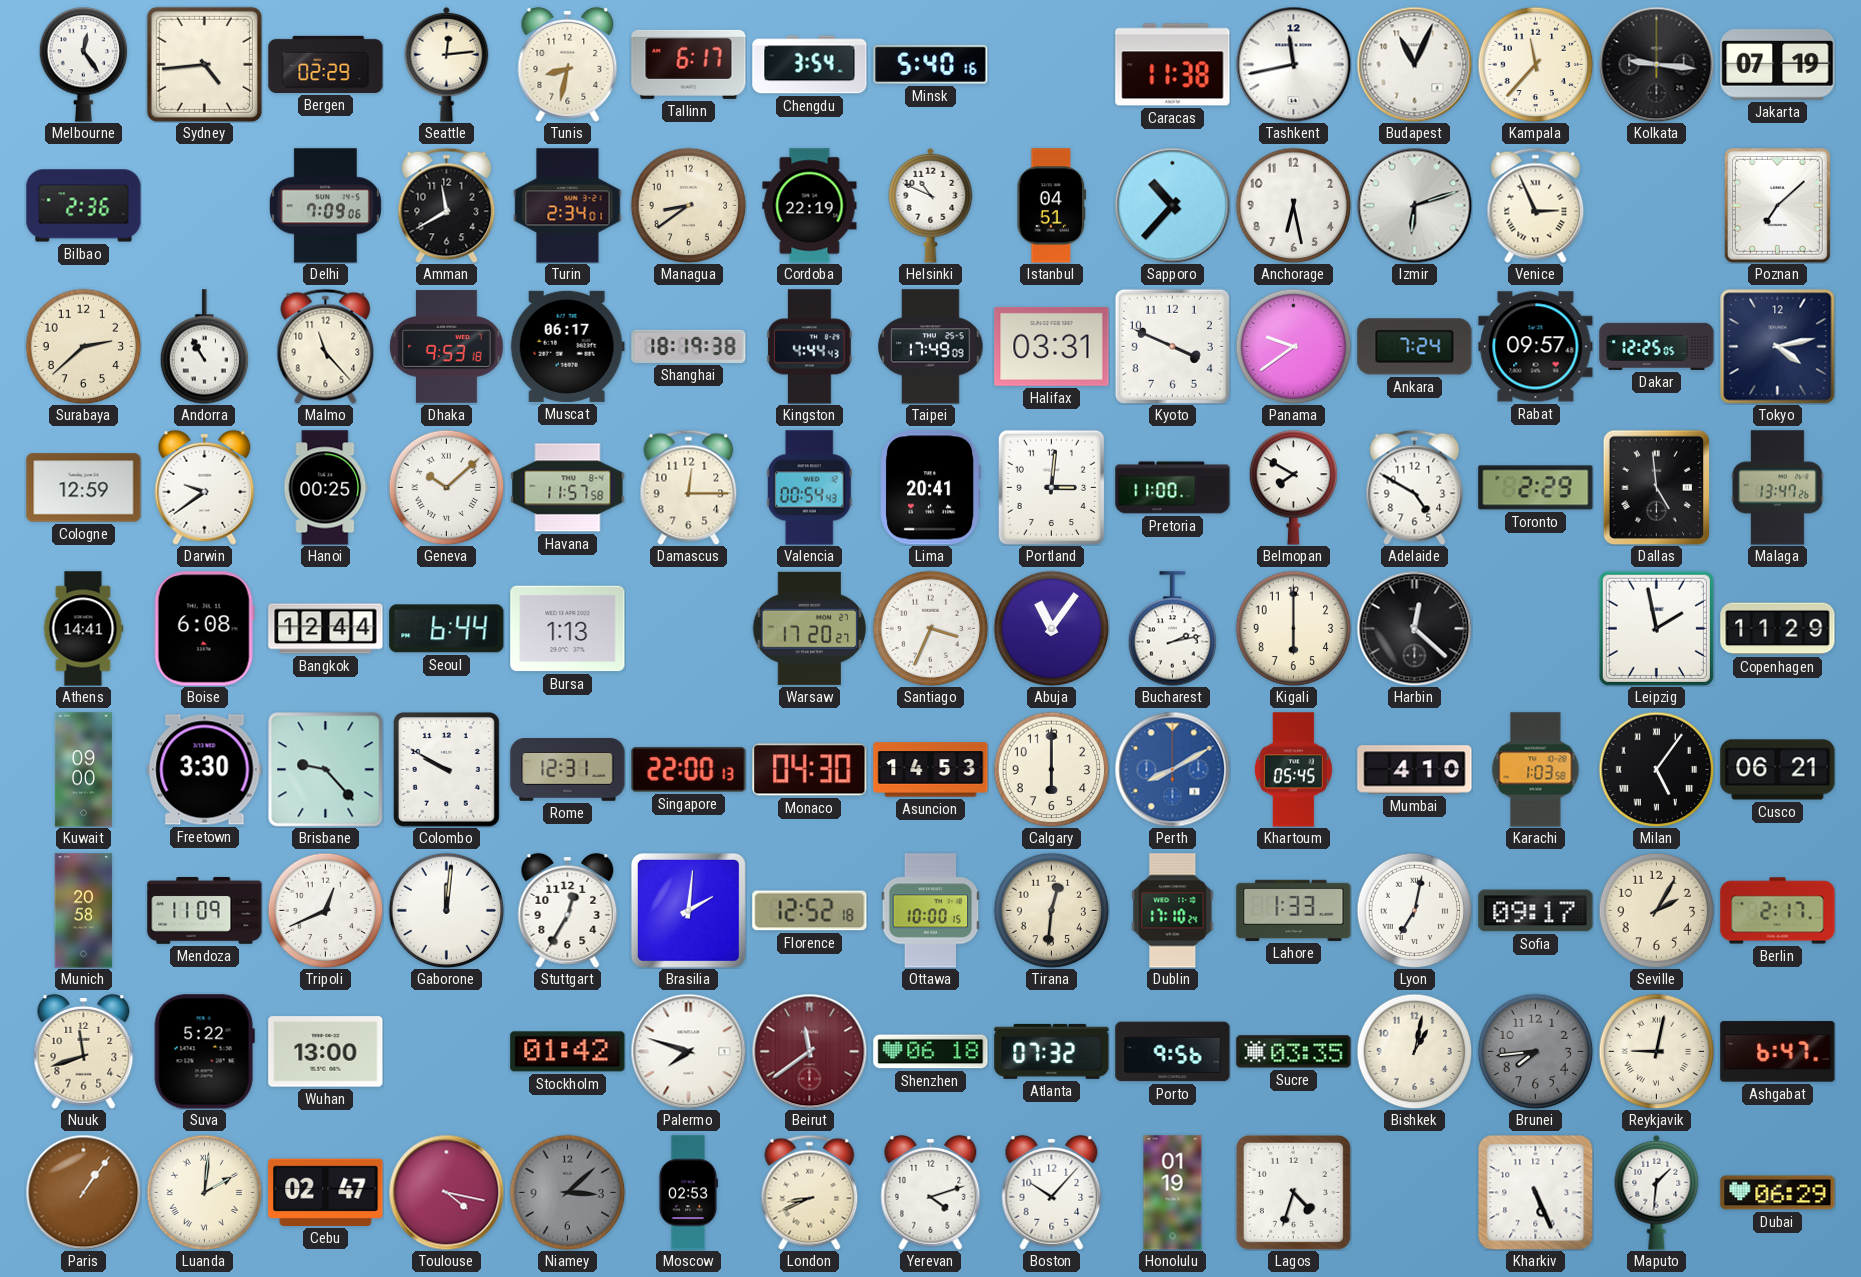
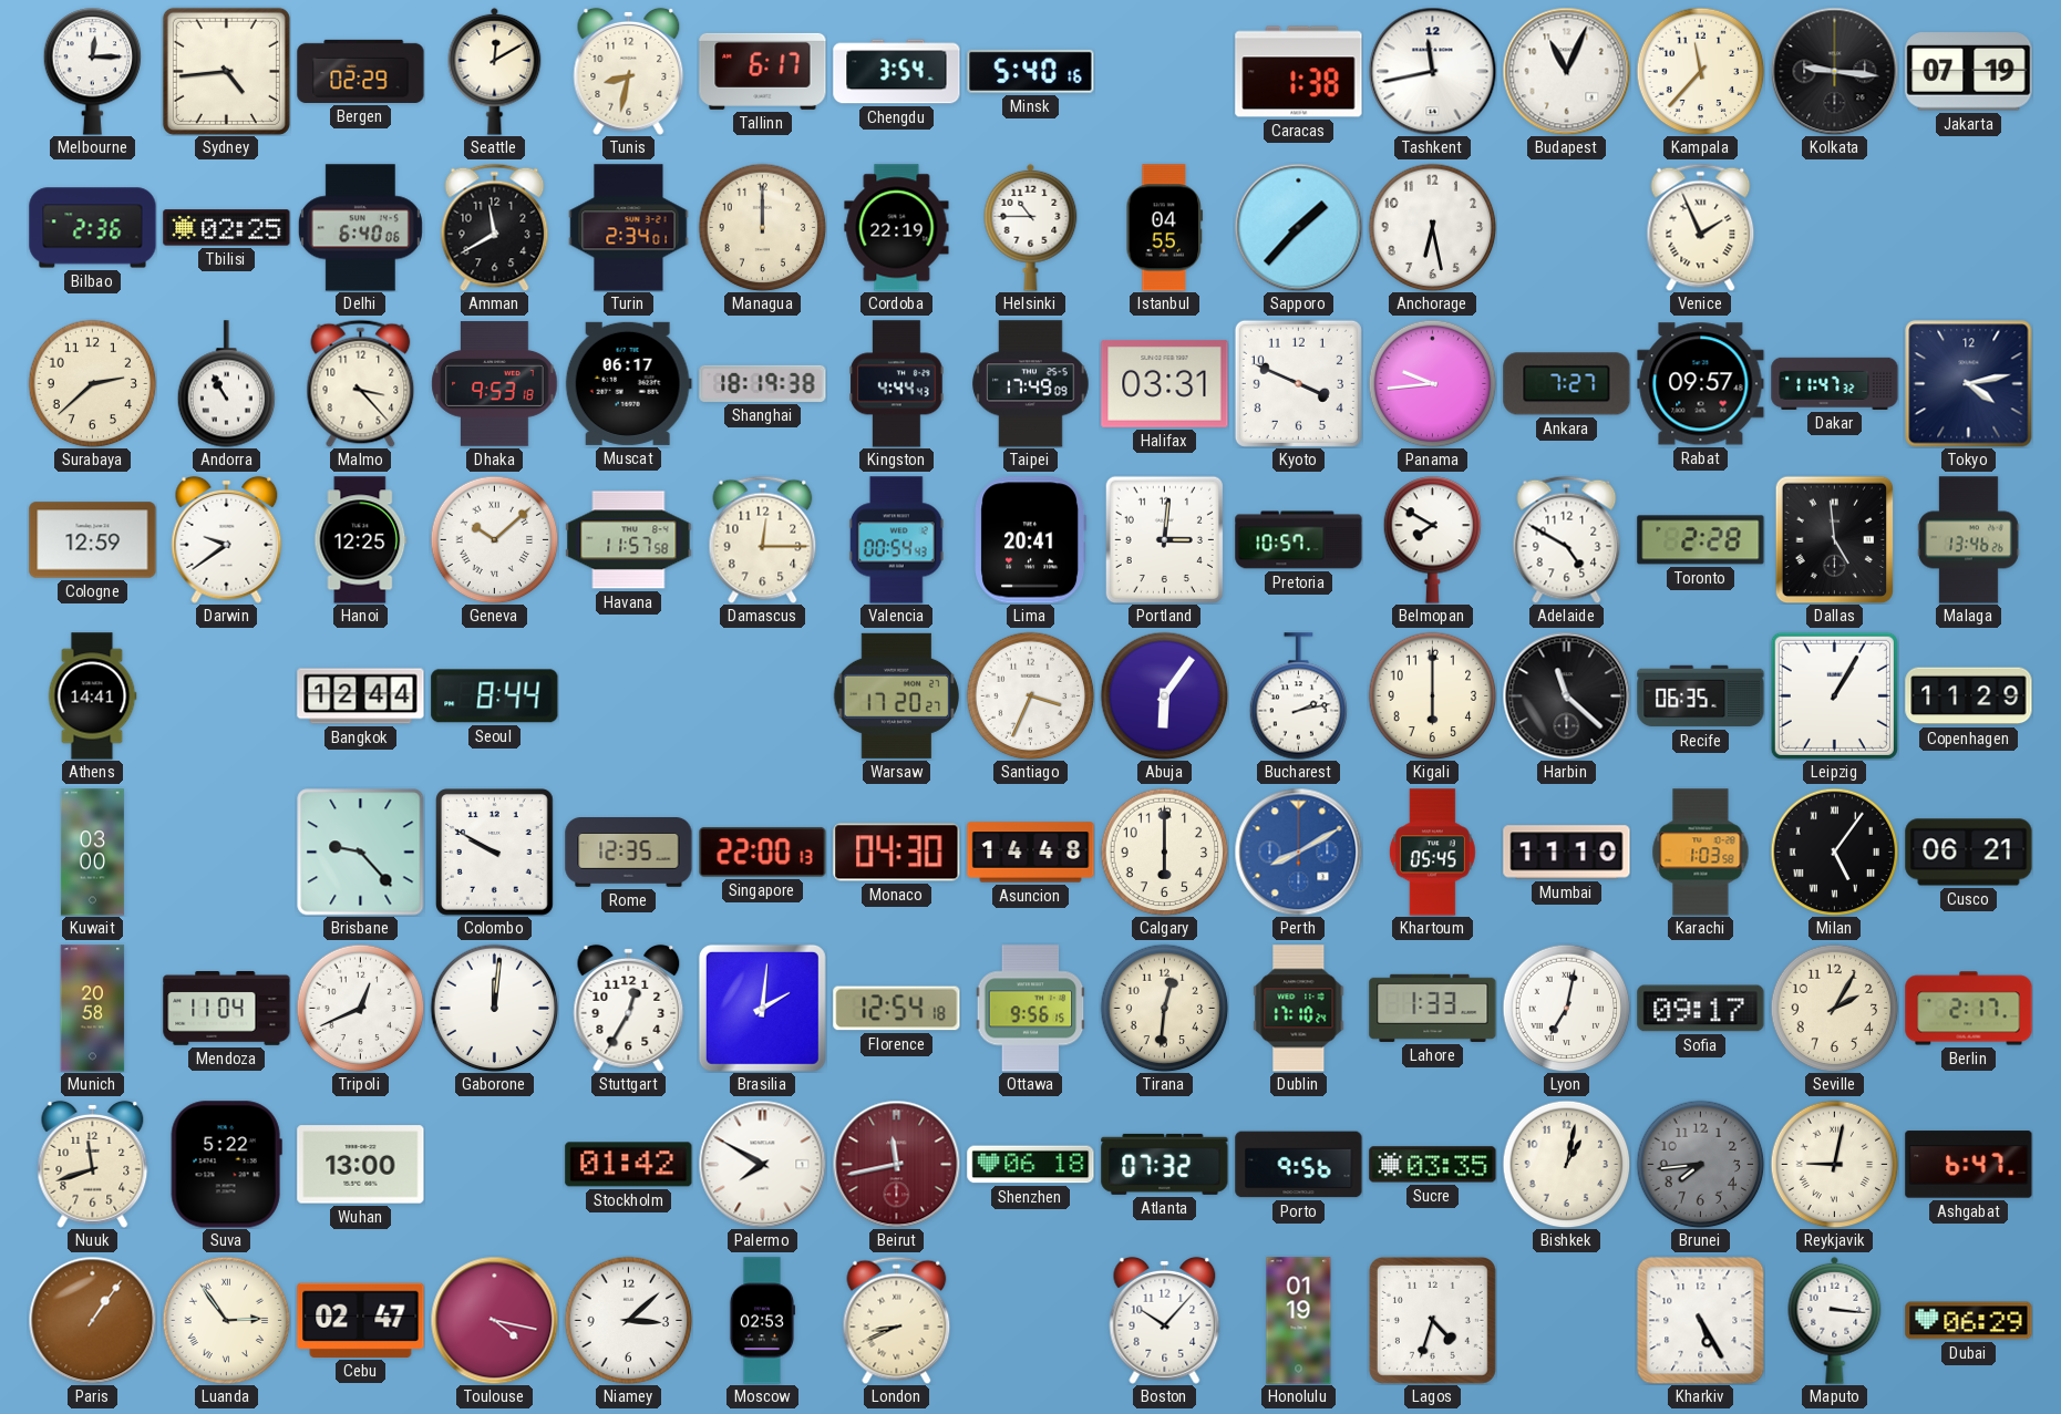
Melbourne: 12:24 -> 12:15
Seattle: 12:14 -> 12:10
Caracas: 11:38 -> 1:38
Tbilisi: none -> 02:25
Delhi: 7:09 -> 6:40
Managua: 8:39 -> 12:00
Helsinki: 10:49 -> 10:45
Istanbul: 04:51 -> 04:55
Sapporo: 10:37 -> 1:37
Izmir: 6:12 -> none
Venice: 2:56 -> 1:56
Poznan: 7:08 -> none
Malmo: 11:23 -> 3:23
Panama: 9:39 -> 9:44
Ankara: 7:24 -> 7:27
Dakar: 12:25 -> 11:47
Hanoi: 00:25 -> 12:25
Pretoria: 11:00 -> 10:57
Toronto: 2:29 -> 2:28
Malaga: 13:47 -> 13:46
Boise: 6:08 -> none
Seoul: 6:44 -> 8:44
Bursa: 1:13 -> none
Abuja: 11:06 -> 6:06
Harbin: 12:22 -> 11:22
Recife: none -> 06:35
Leipzig: 1:58 -> 1:05
Kuwait: 09:00 -> 03:00
Freetown: 3:30 -> none
Rome: 12:31 -> 12:35
Asuncion: 14:53 -> 14:48
Mumbai: 4:10 -> 11:10
Mendoza: 11:09 -> 11:04
Florence: 12:52 -> 12:54
Ottawa: 10:00 -> 9:56
Palermo: 7:48 -> 7:50
Beirut: 11:39 -> 11:43
Luanda: 2:01 -> 2:54
Niamey dial: grey -> white
Yerevan: 4:12 -> none
Kharkiv: 5:26 -> 5:25
Maputo: 1:31 -> 3:16
